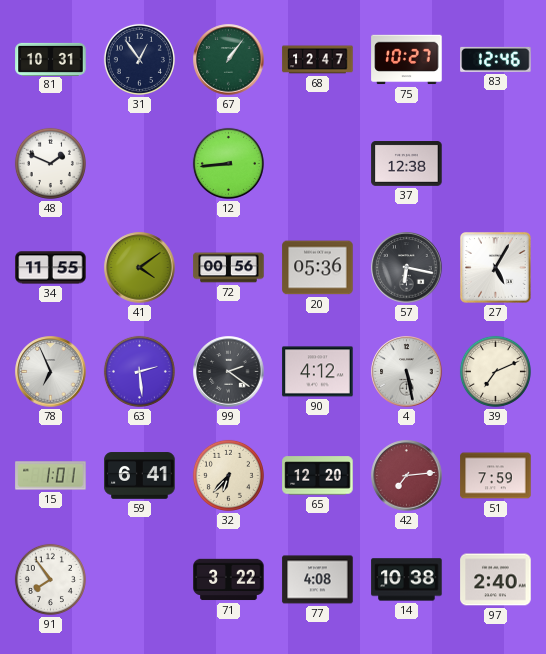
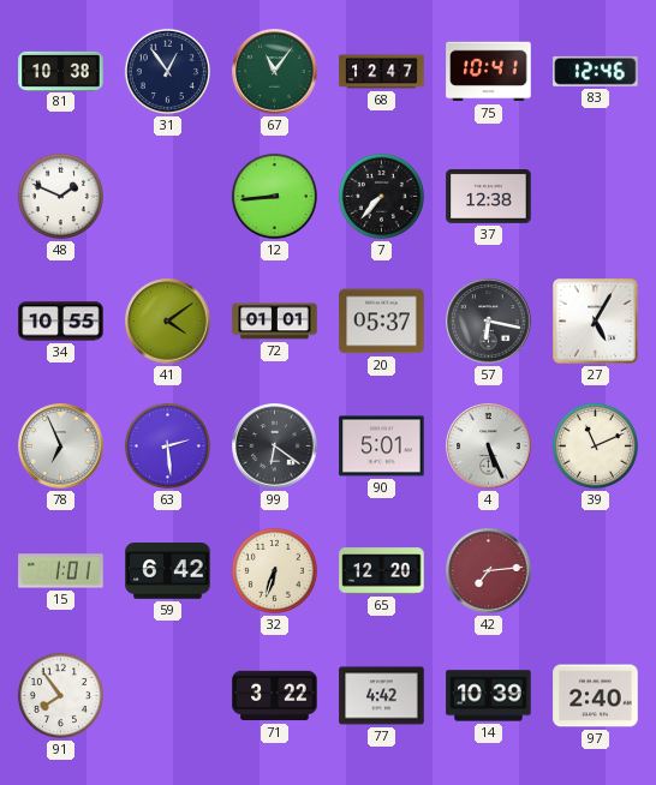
81: 10:31 -> 10:38
67: 1:06 -> 11:06
75: 10:27 -> 10:41
7: none -> 7:37
34: 11:55 -> 10:55
72: 00:56 -> 01:01
20: 05:36 -> 05:37
99: 2:21 -> 6:21
90: 4:12 -> 5:01
4: 5:28 -> 5:26
39: 7:11 -> 11:11
59: 6:41 -> 6:42
32: 6:37 -> 6:33
51: 7:59 -> none
77: 4:08 -> 4:42
14: 10:38 -> 10:39
